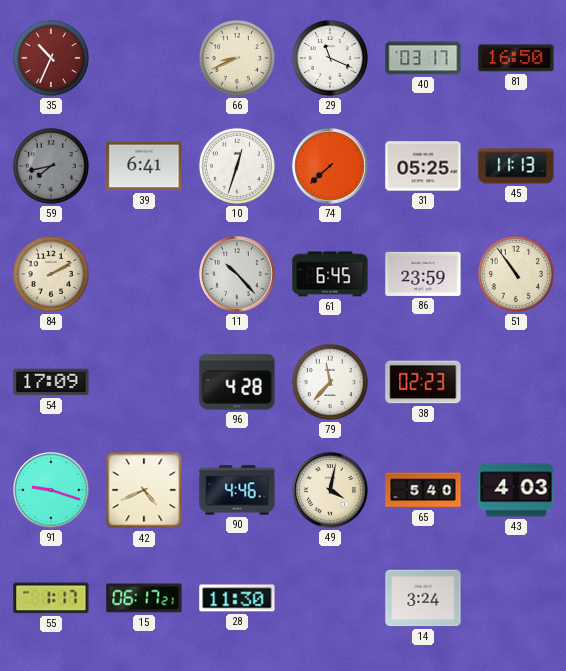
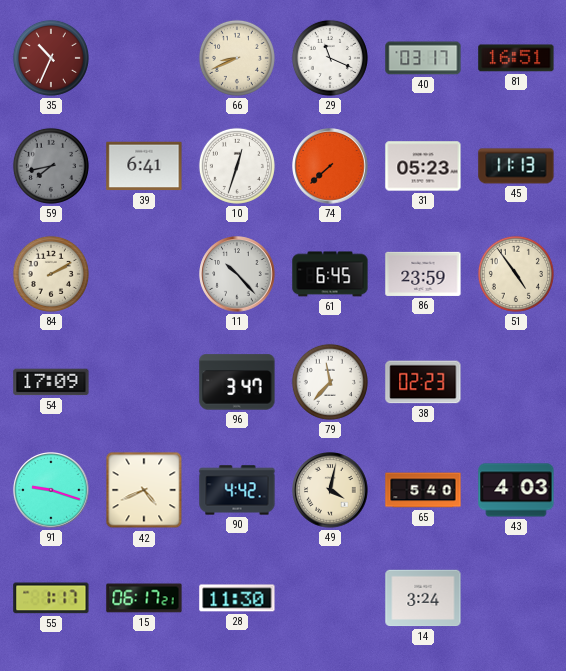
81: 16:50 -> 16:51
31: 05:25 -> 05:23
51: 10:54 -> 4:54
96: 4:28 -> 3:47
90: 4:46 -> 4:42
